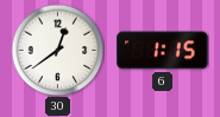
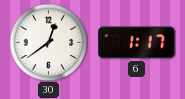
6: 1:15 -> 1:17
